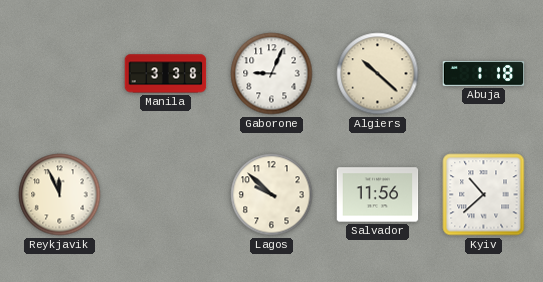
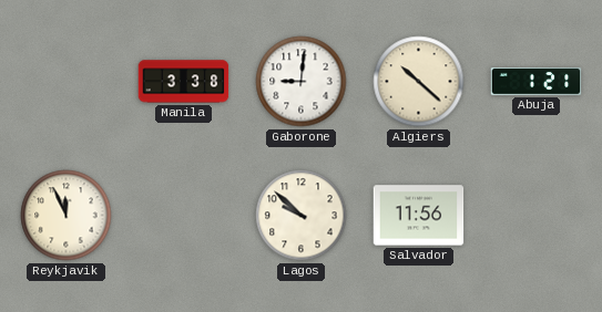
Gaborone: 9:04 -> 9:01
Abuja: 1:18 -> 1:21
Kyiv: 10:38 -> none
